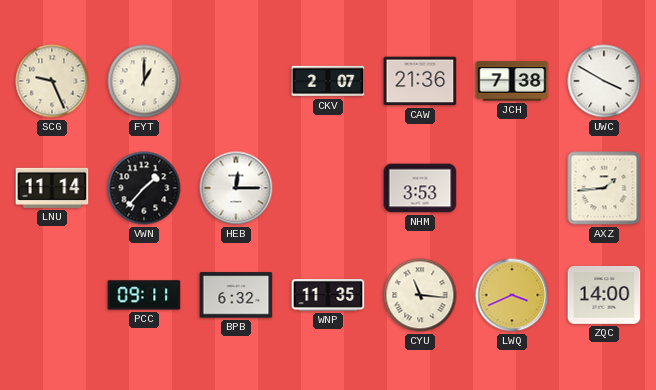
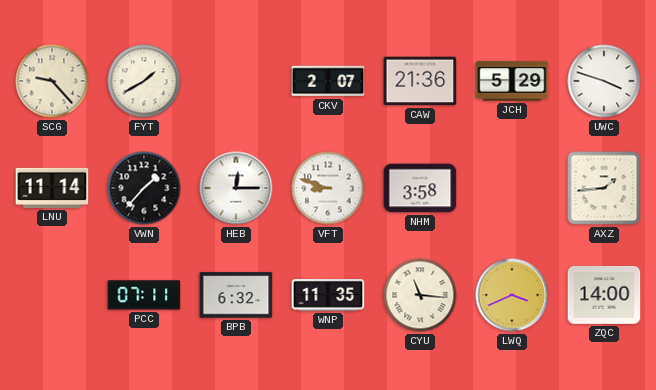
SCG: 9:26 -> 9:23
FYT: 1:00 -> 1:40
JCH: 7:38 -> 5:29
UWC: 3:50 -> 3:48
VFT: none -> 8:48
NHM: 3:53 -> 3:58
PCC: 09:11 -> 07:11
